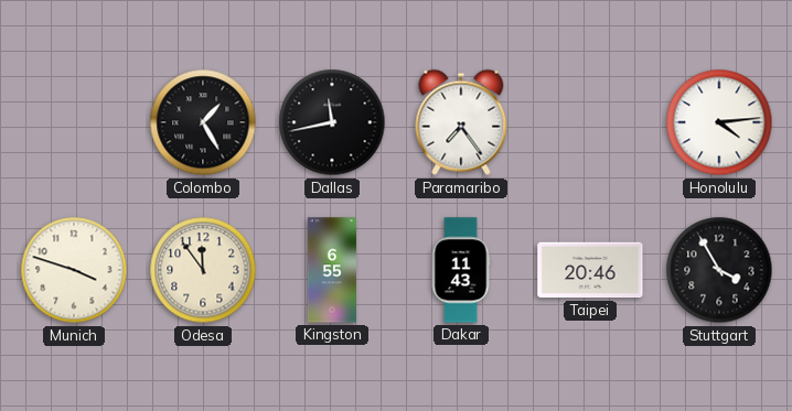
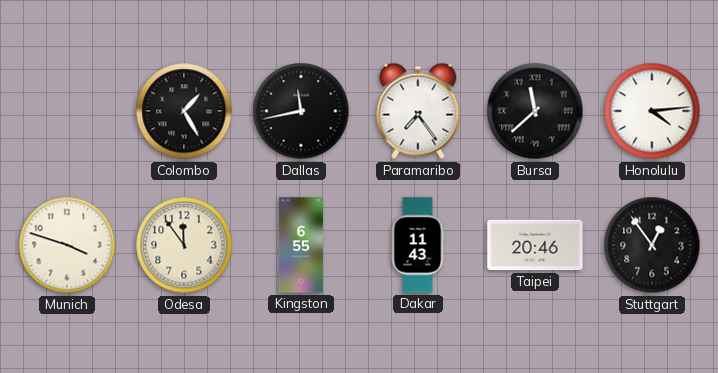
Bursa: none -> 11:38
Stuttgart: 3:55 -> 12:54
